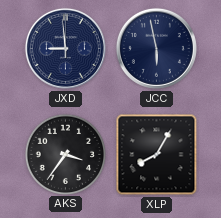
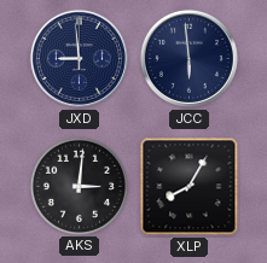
JCC: 5:58 -> 5:59
AKS: 3:36 -> 3:01
